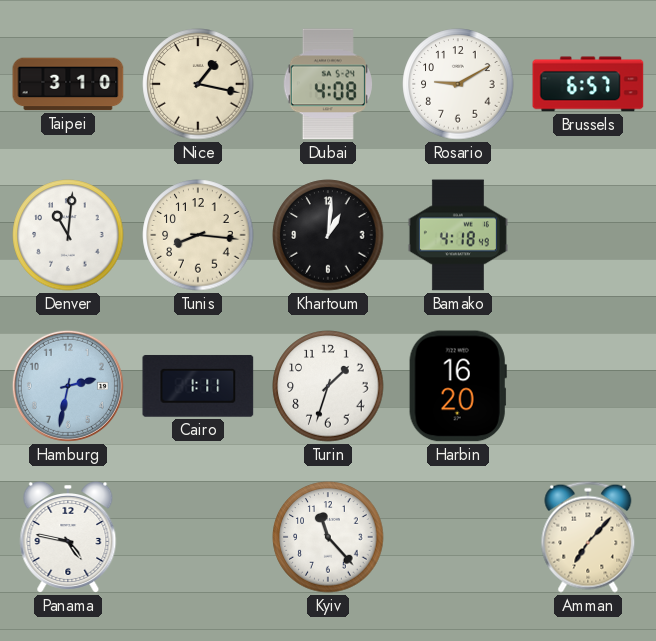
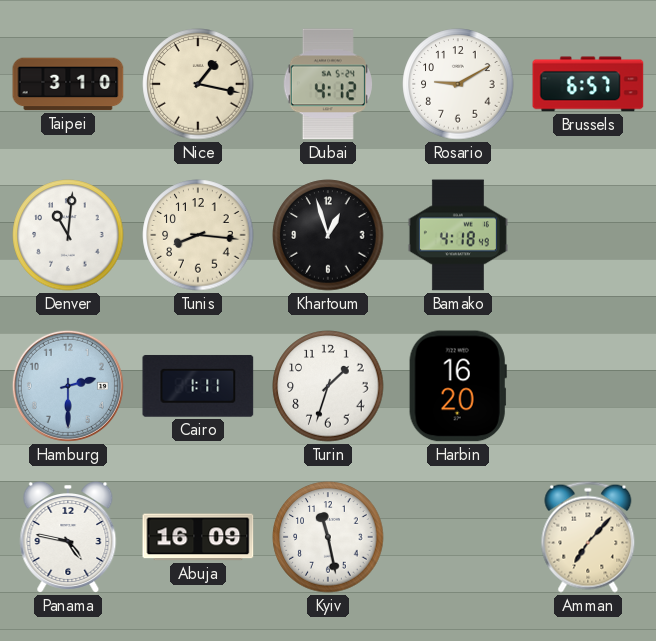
Dubai: 4:08 -> 4:12
Khartoum: 1:01 -> 12:57
Hamburg: 2:32 -> 2:30
Abuja: none -> 16:09
Kyiv: 11:23 -> 11:28
